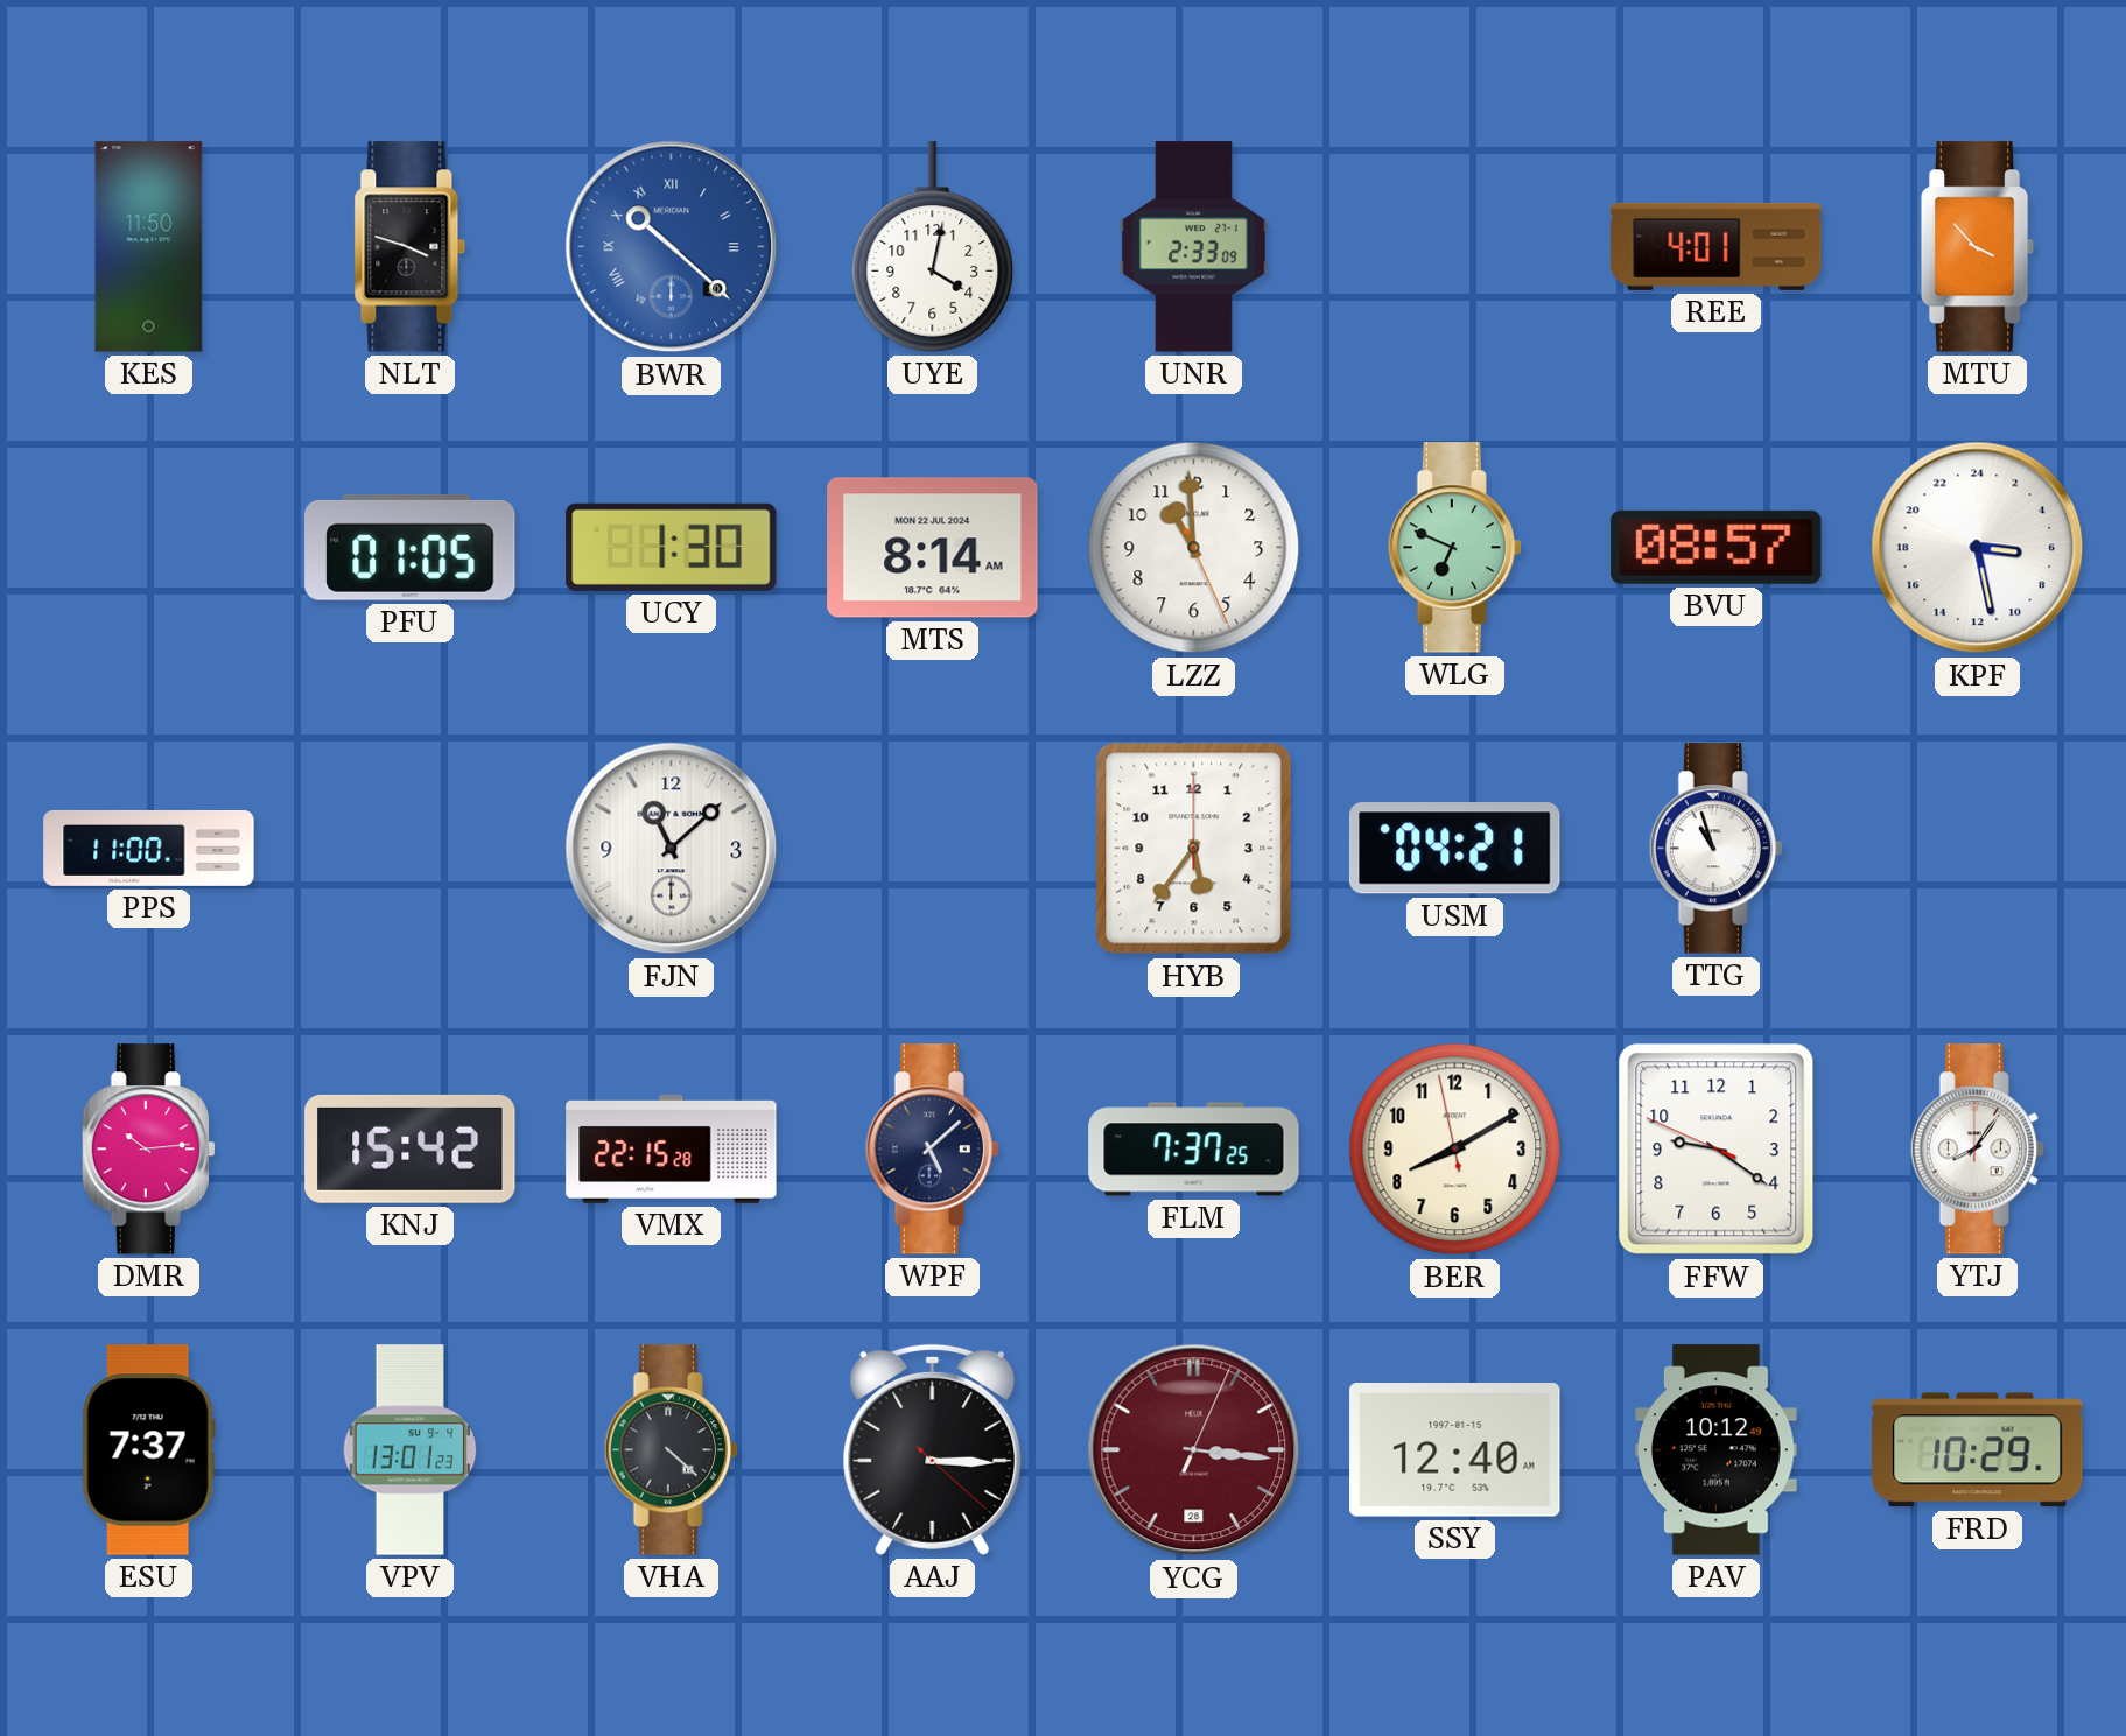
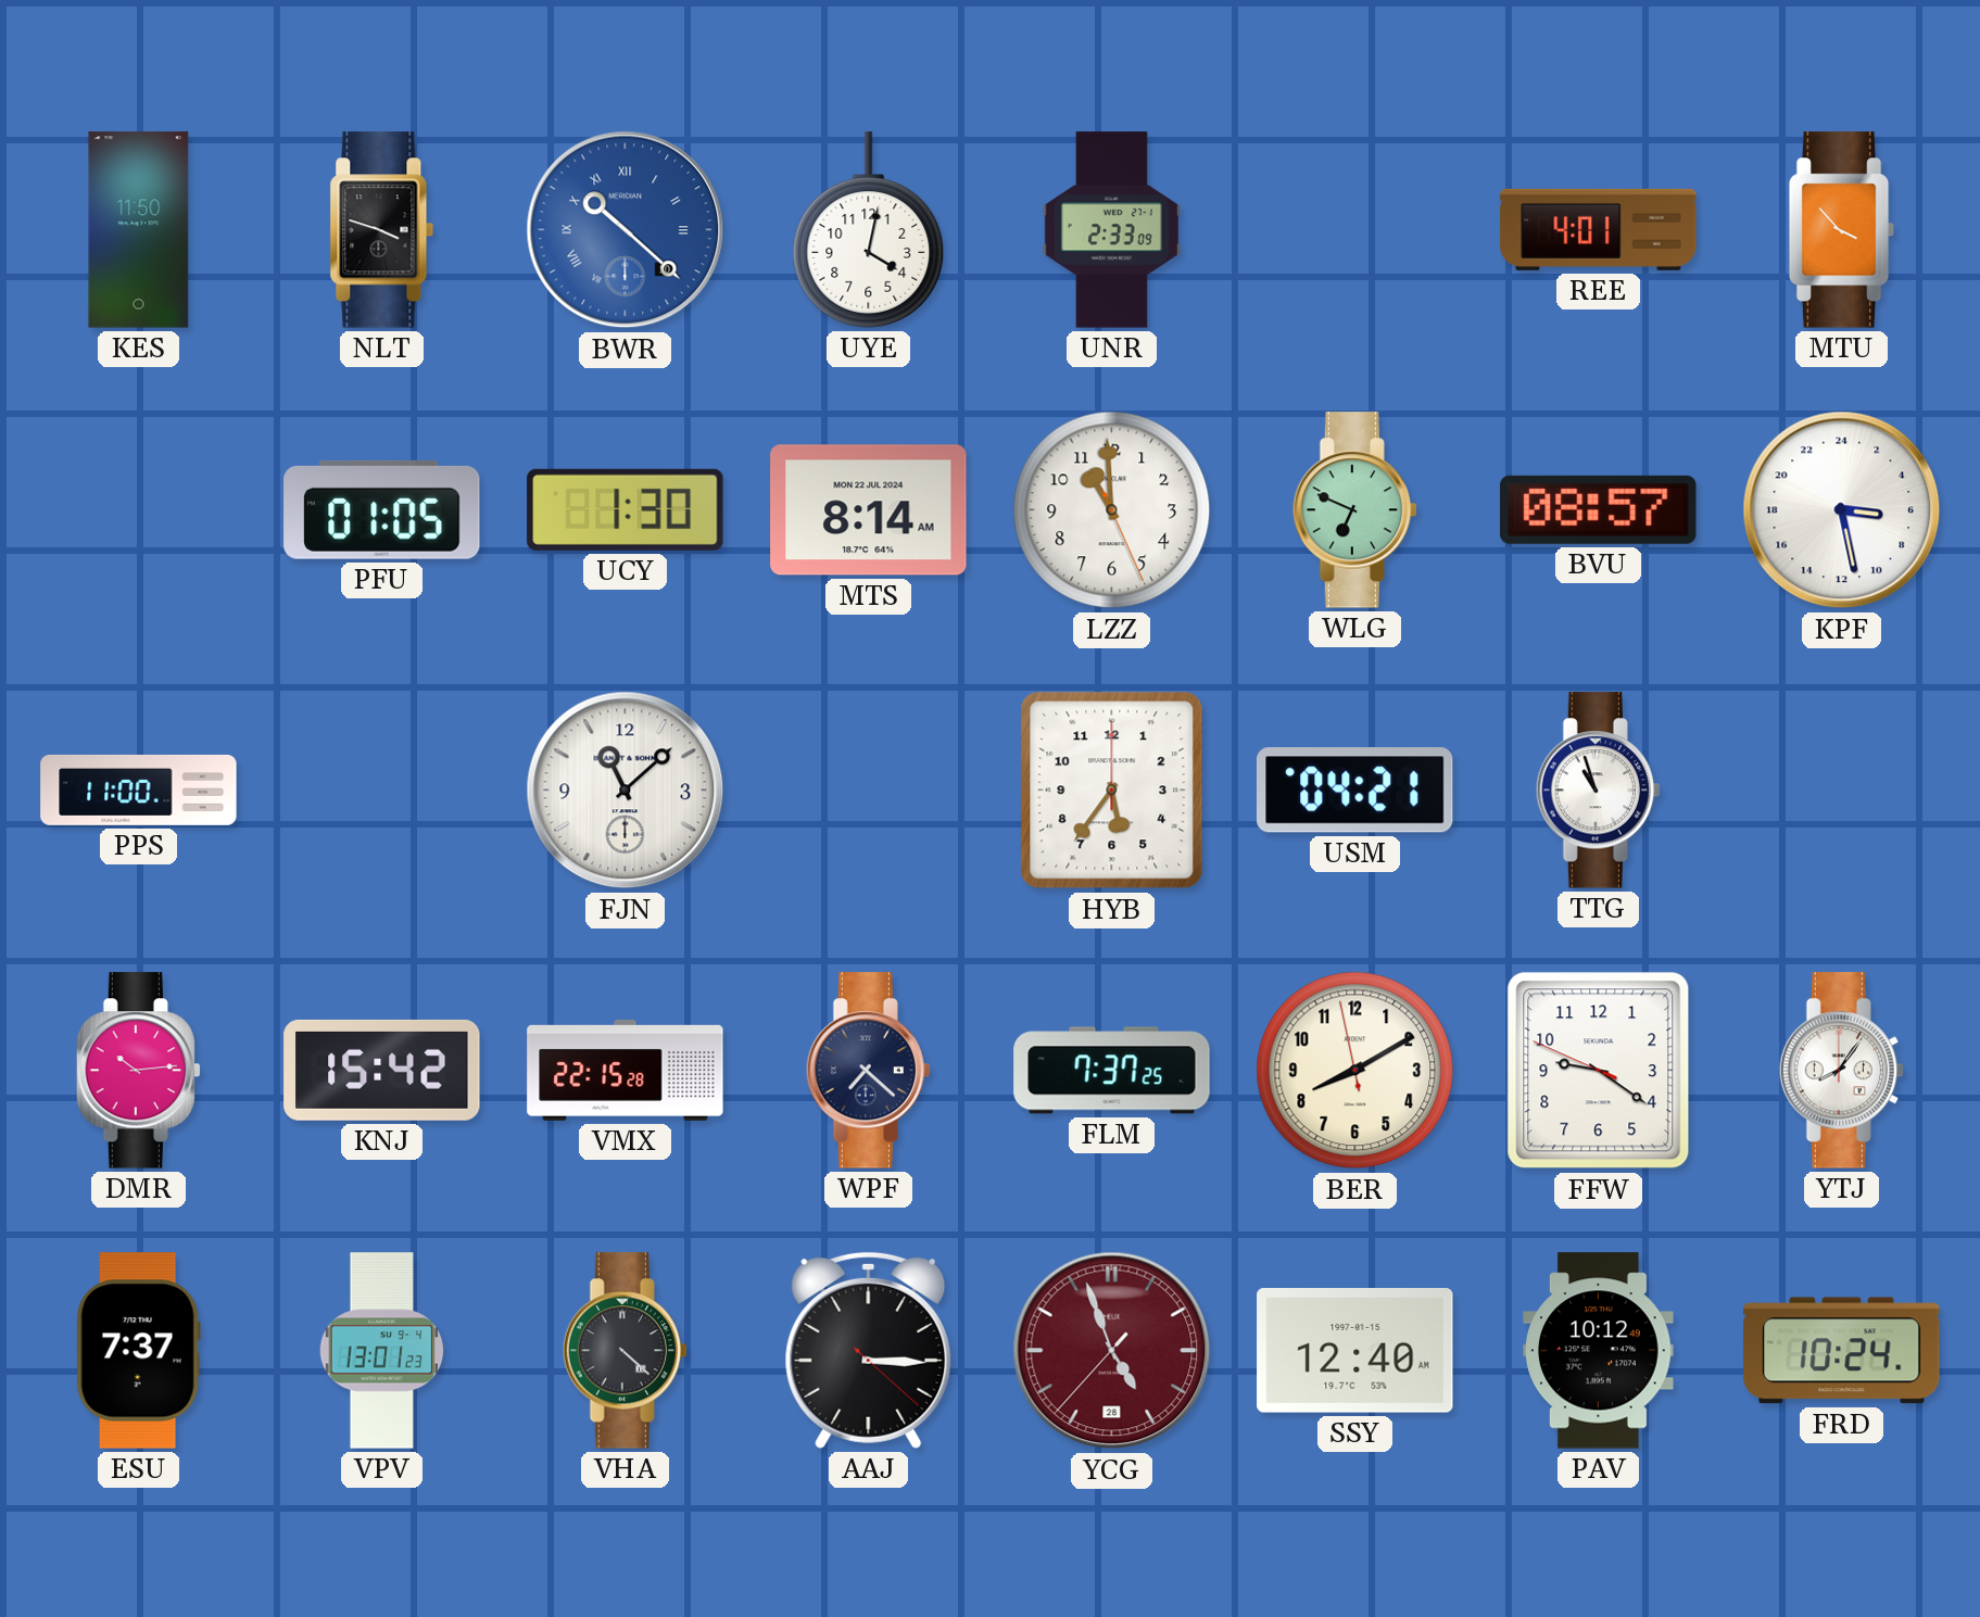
WPF: 5:08 -> 7:22
YCG: 3:16 -> 4:56
FRD: 10:29 -> 10:24
